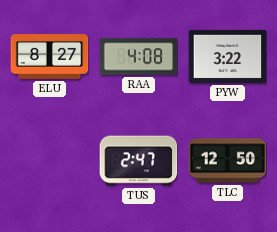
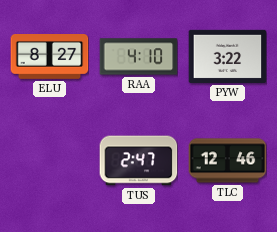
RAA: 4:08 -> 4:10
TLC: 12:50 -> 12:46
